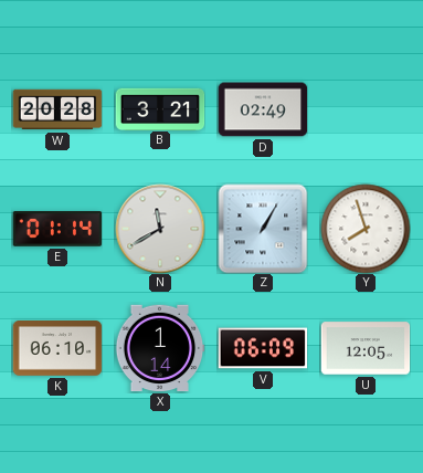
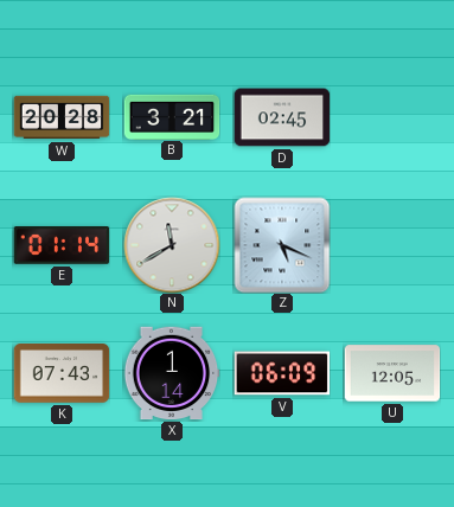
D: 02:49 -> 02:45
Z: 1:05 -> 5:19
Y: 7:57 -> none
K: 06:10 -> 07:43
